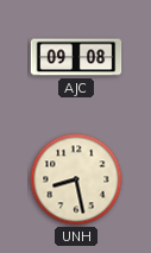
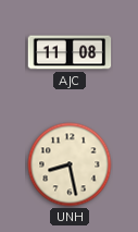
AJC: 09:08 -> 11:08
